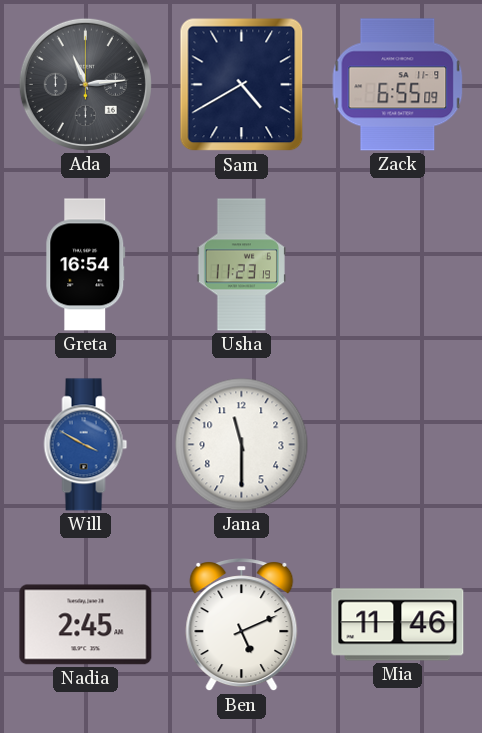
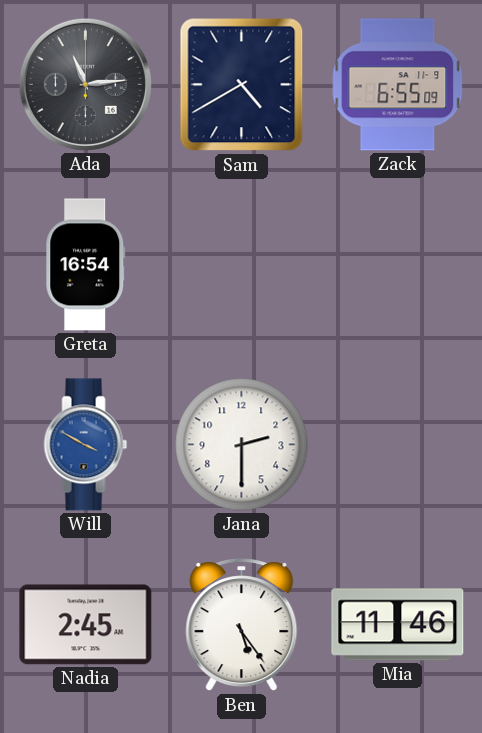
Usha: 11:23 -> none
Jana: 11:30 -> 2:30
Ben: 5:11 -> 5:24
